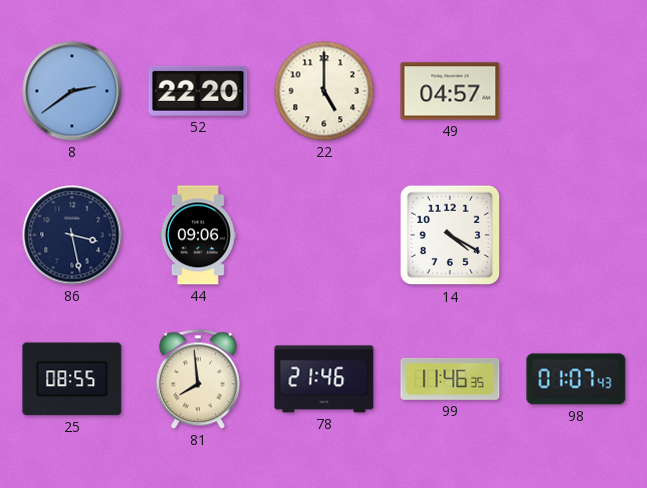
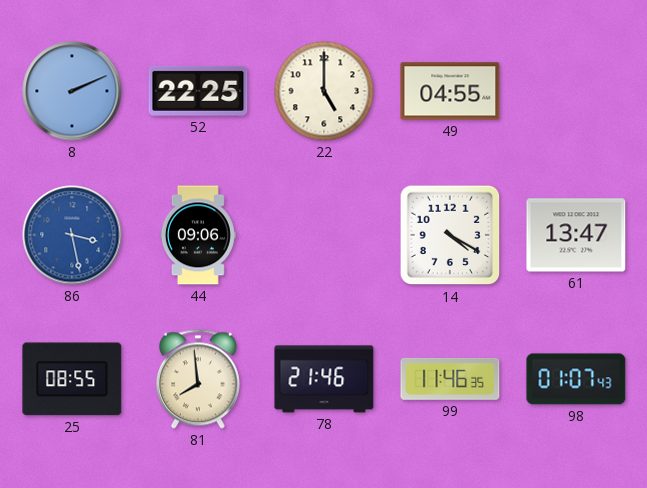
8: 2:39 -> 2:11
52: 22:20 -> 22:25
49: 04:57 -> 04:55
86 dial: navy -> blue
61: none -> 13:47
